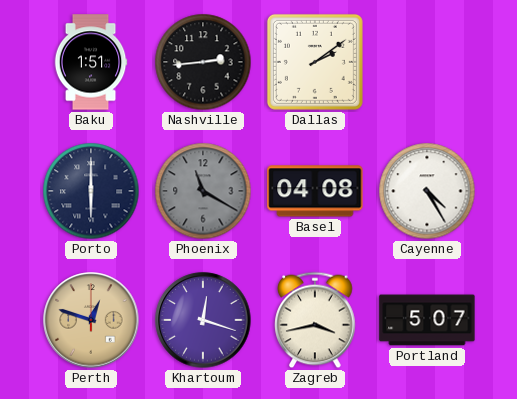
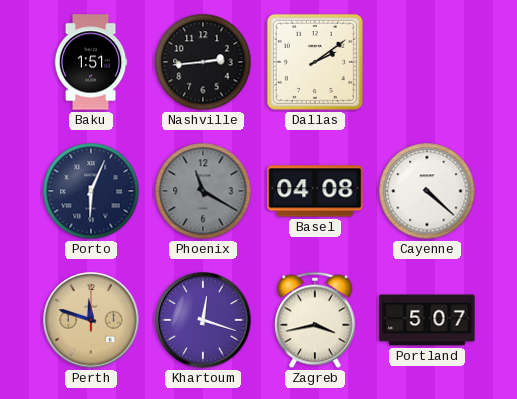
Porto: 6:00 -> 6:04
Cayenne: 4:25 -> 4:22
Perth: 12:48 -> 11:48
